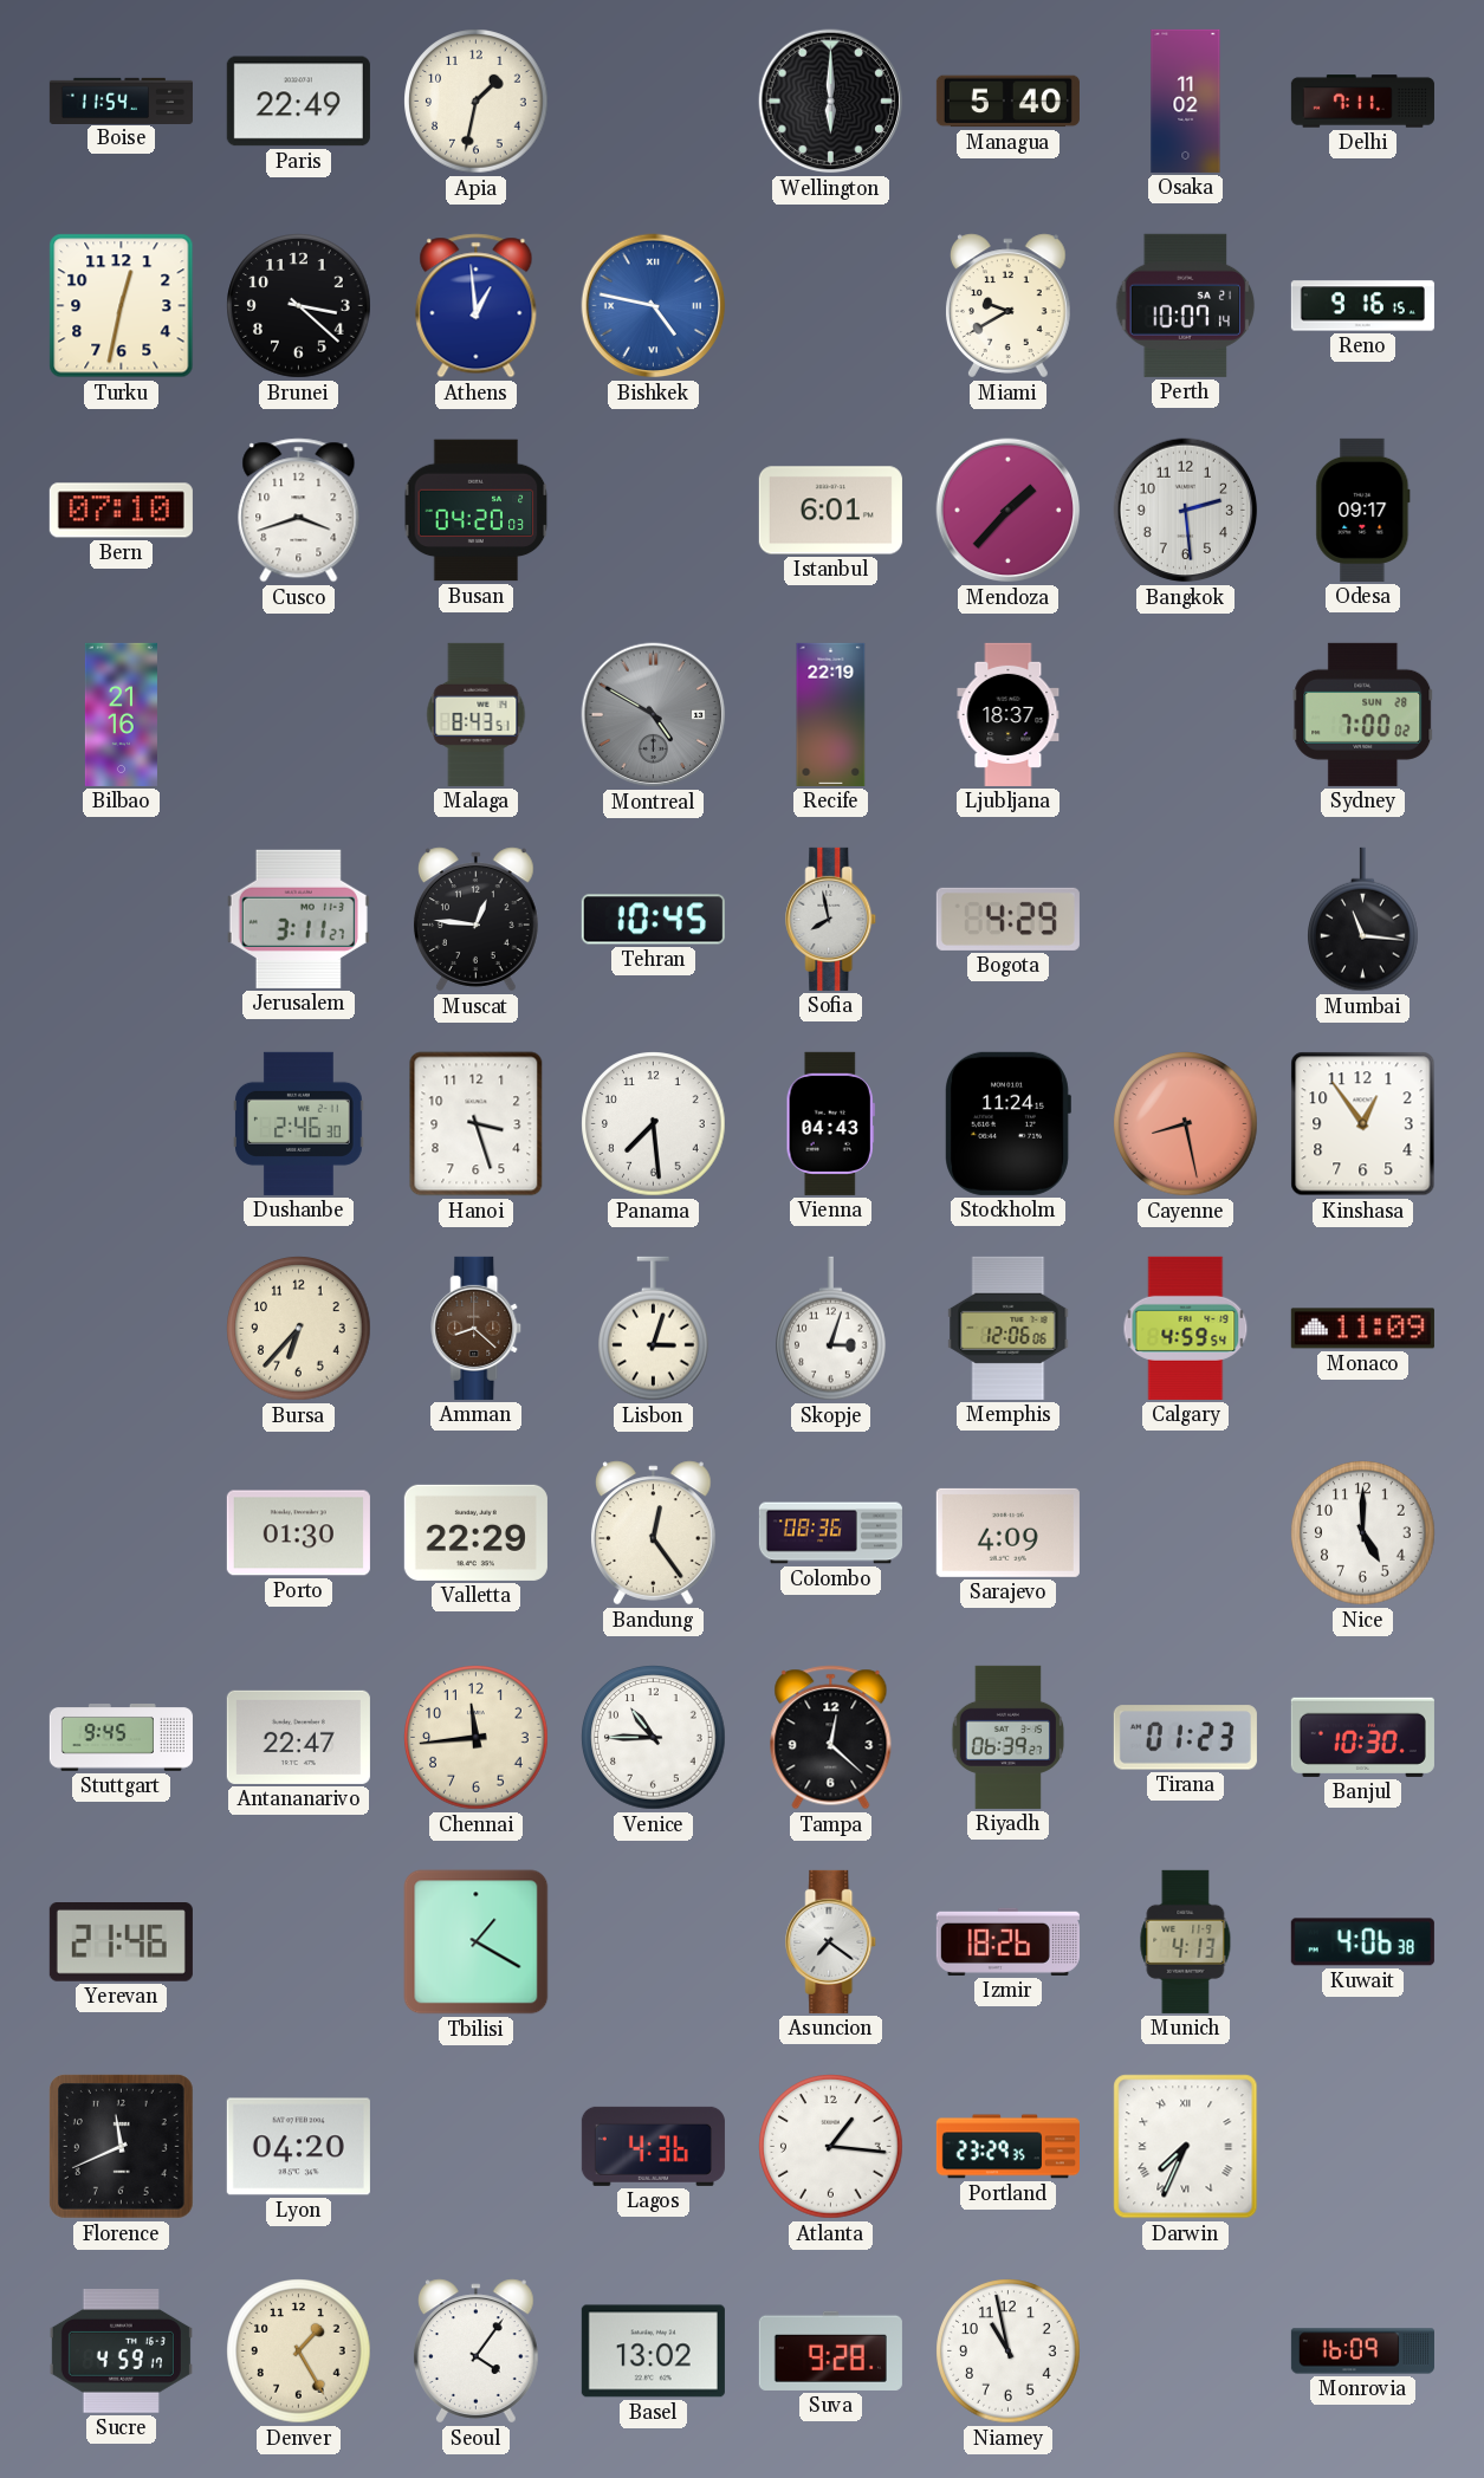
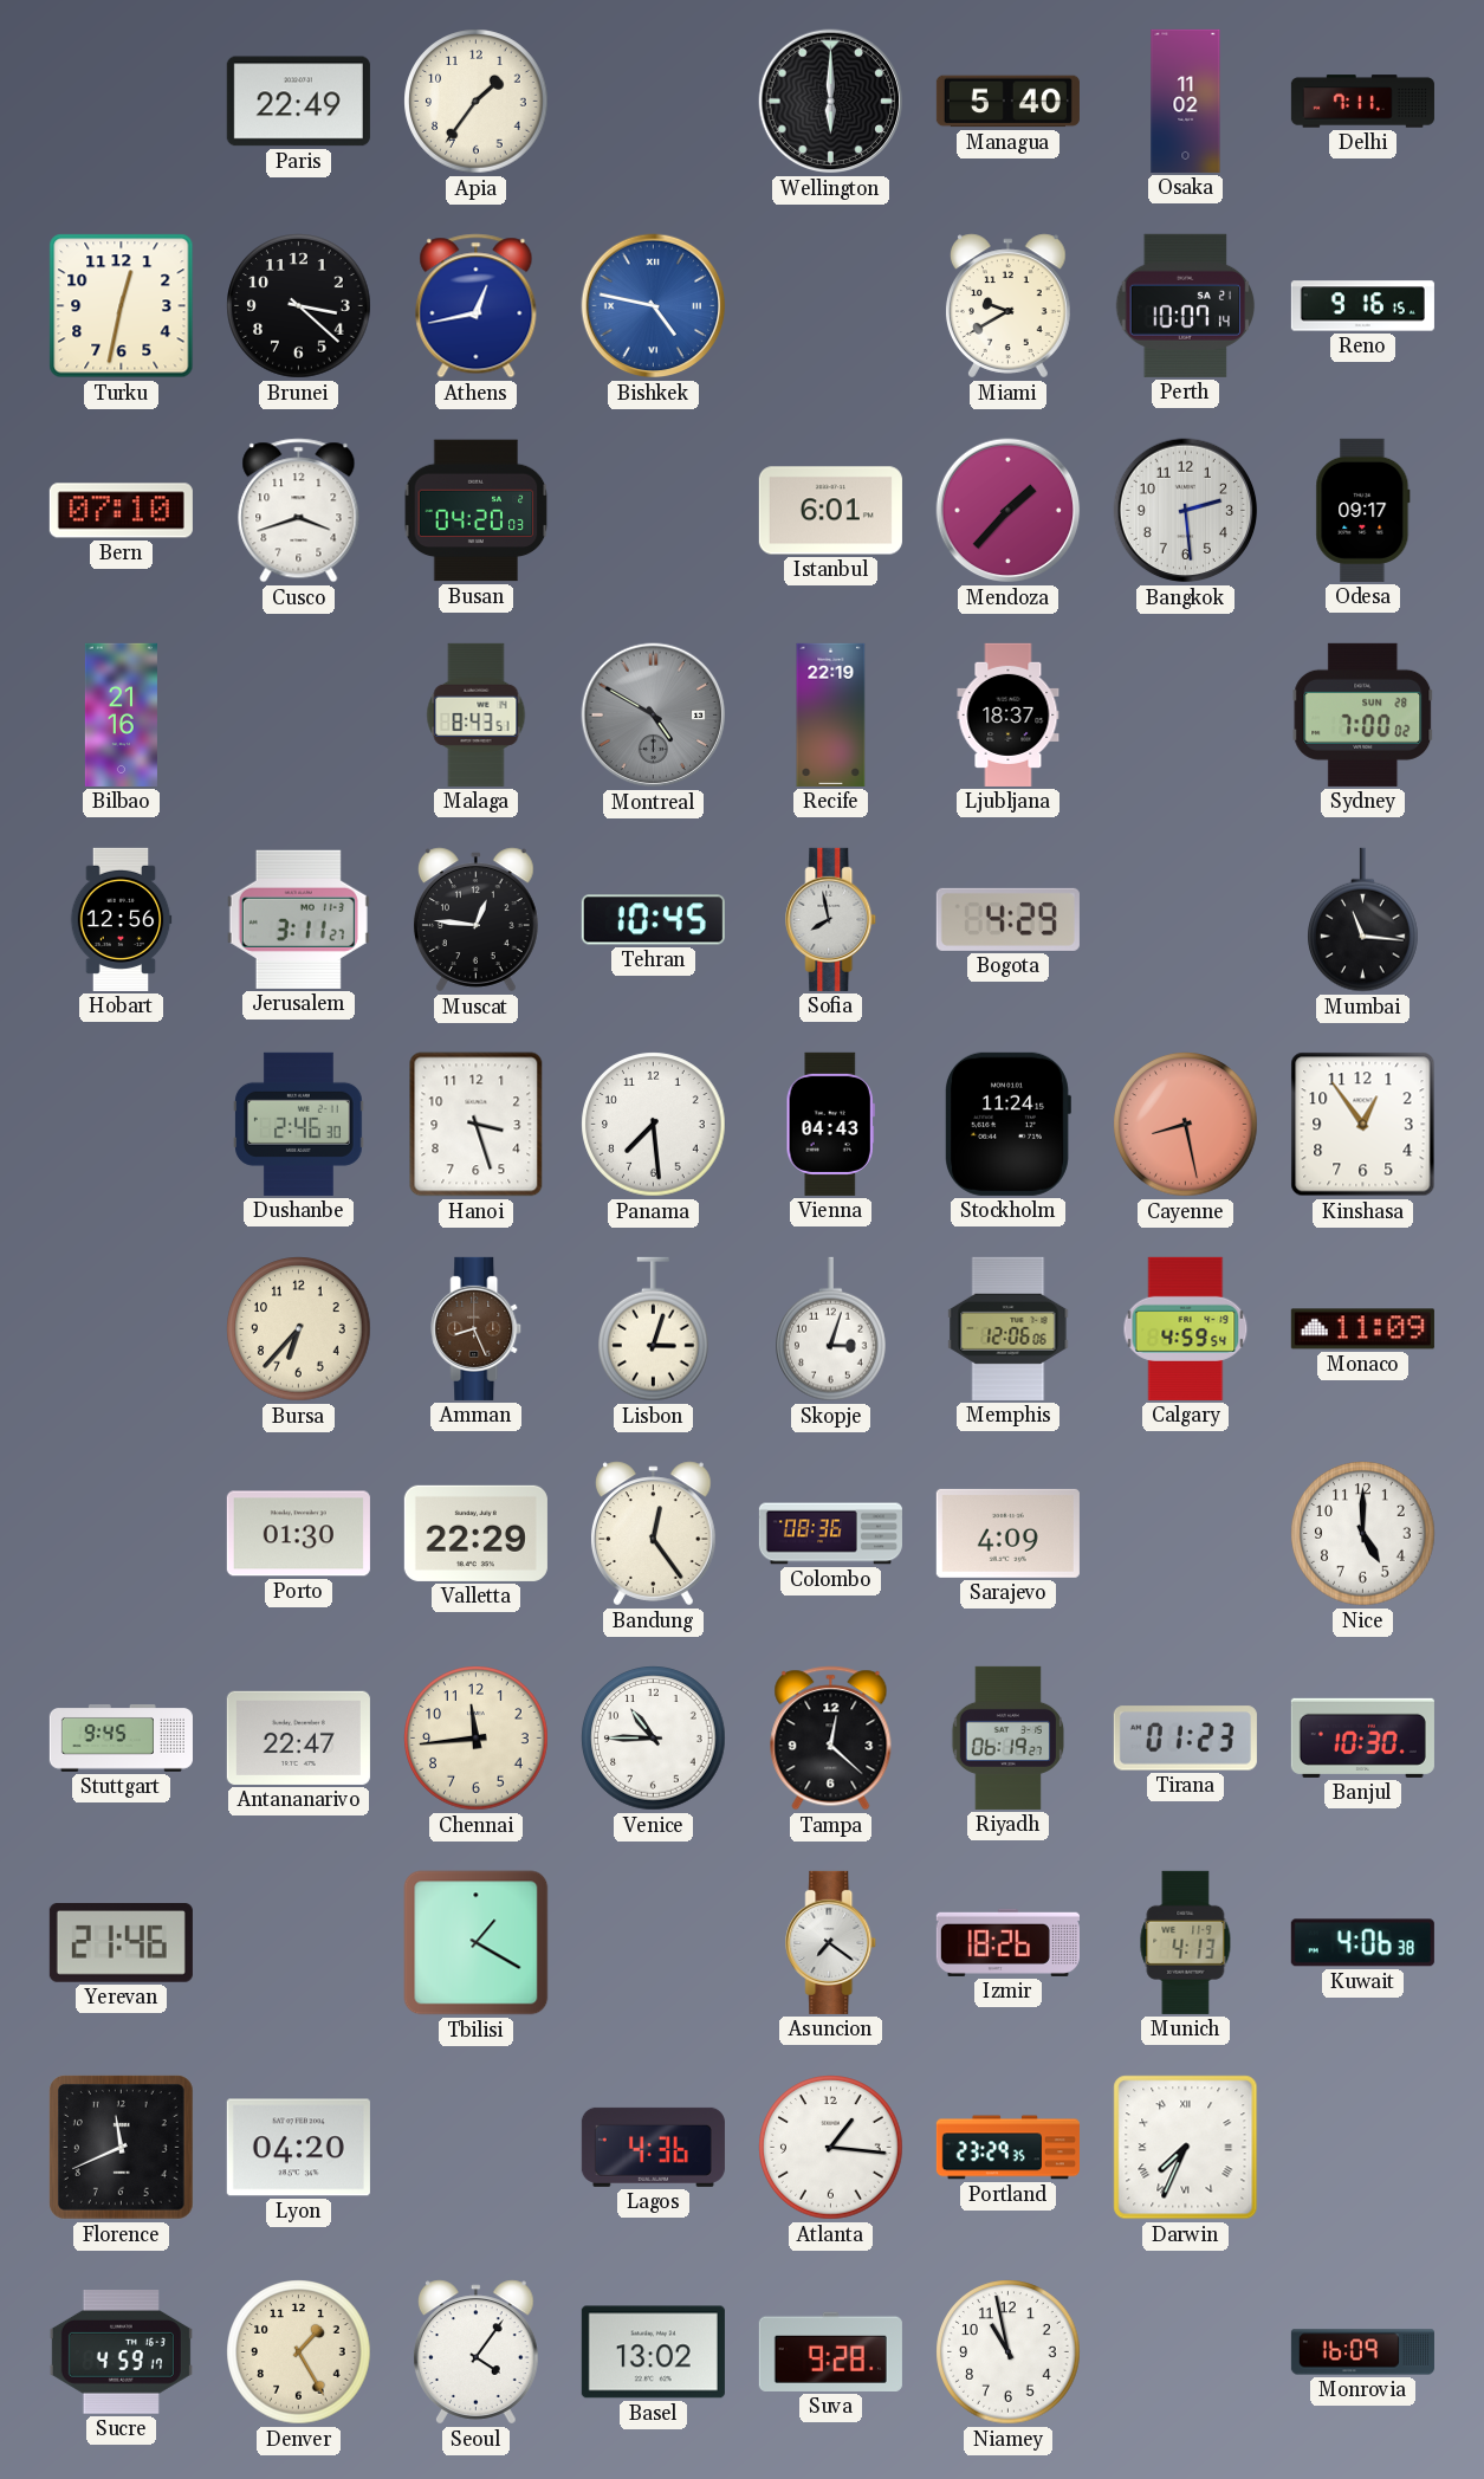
Boise: 11:54 -> none
Apia: 1:32 -> 1:36
Athens: 12:59 -> 12:43
Hobart: none -> 12:56
Amman: 8:22 -> 8:26
Riyadh: 06:39 -> 06:19
